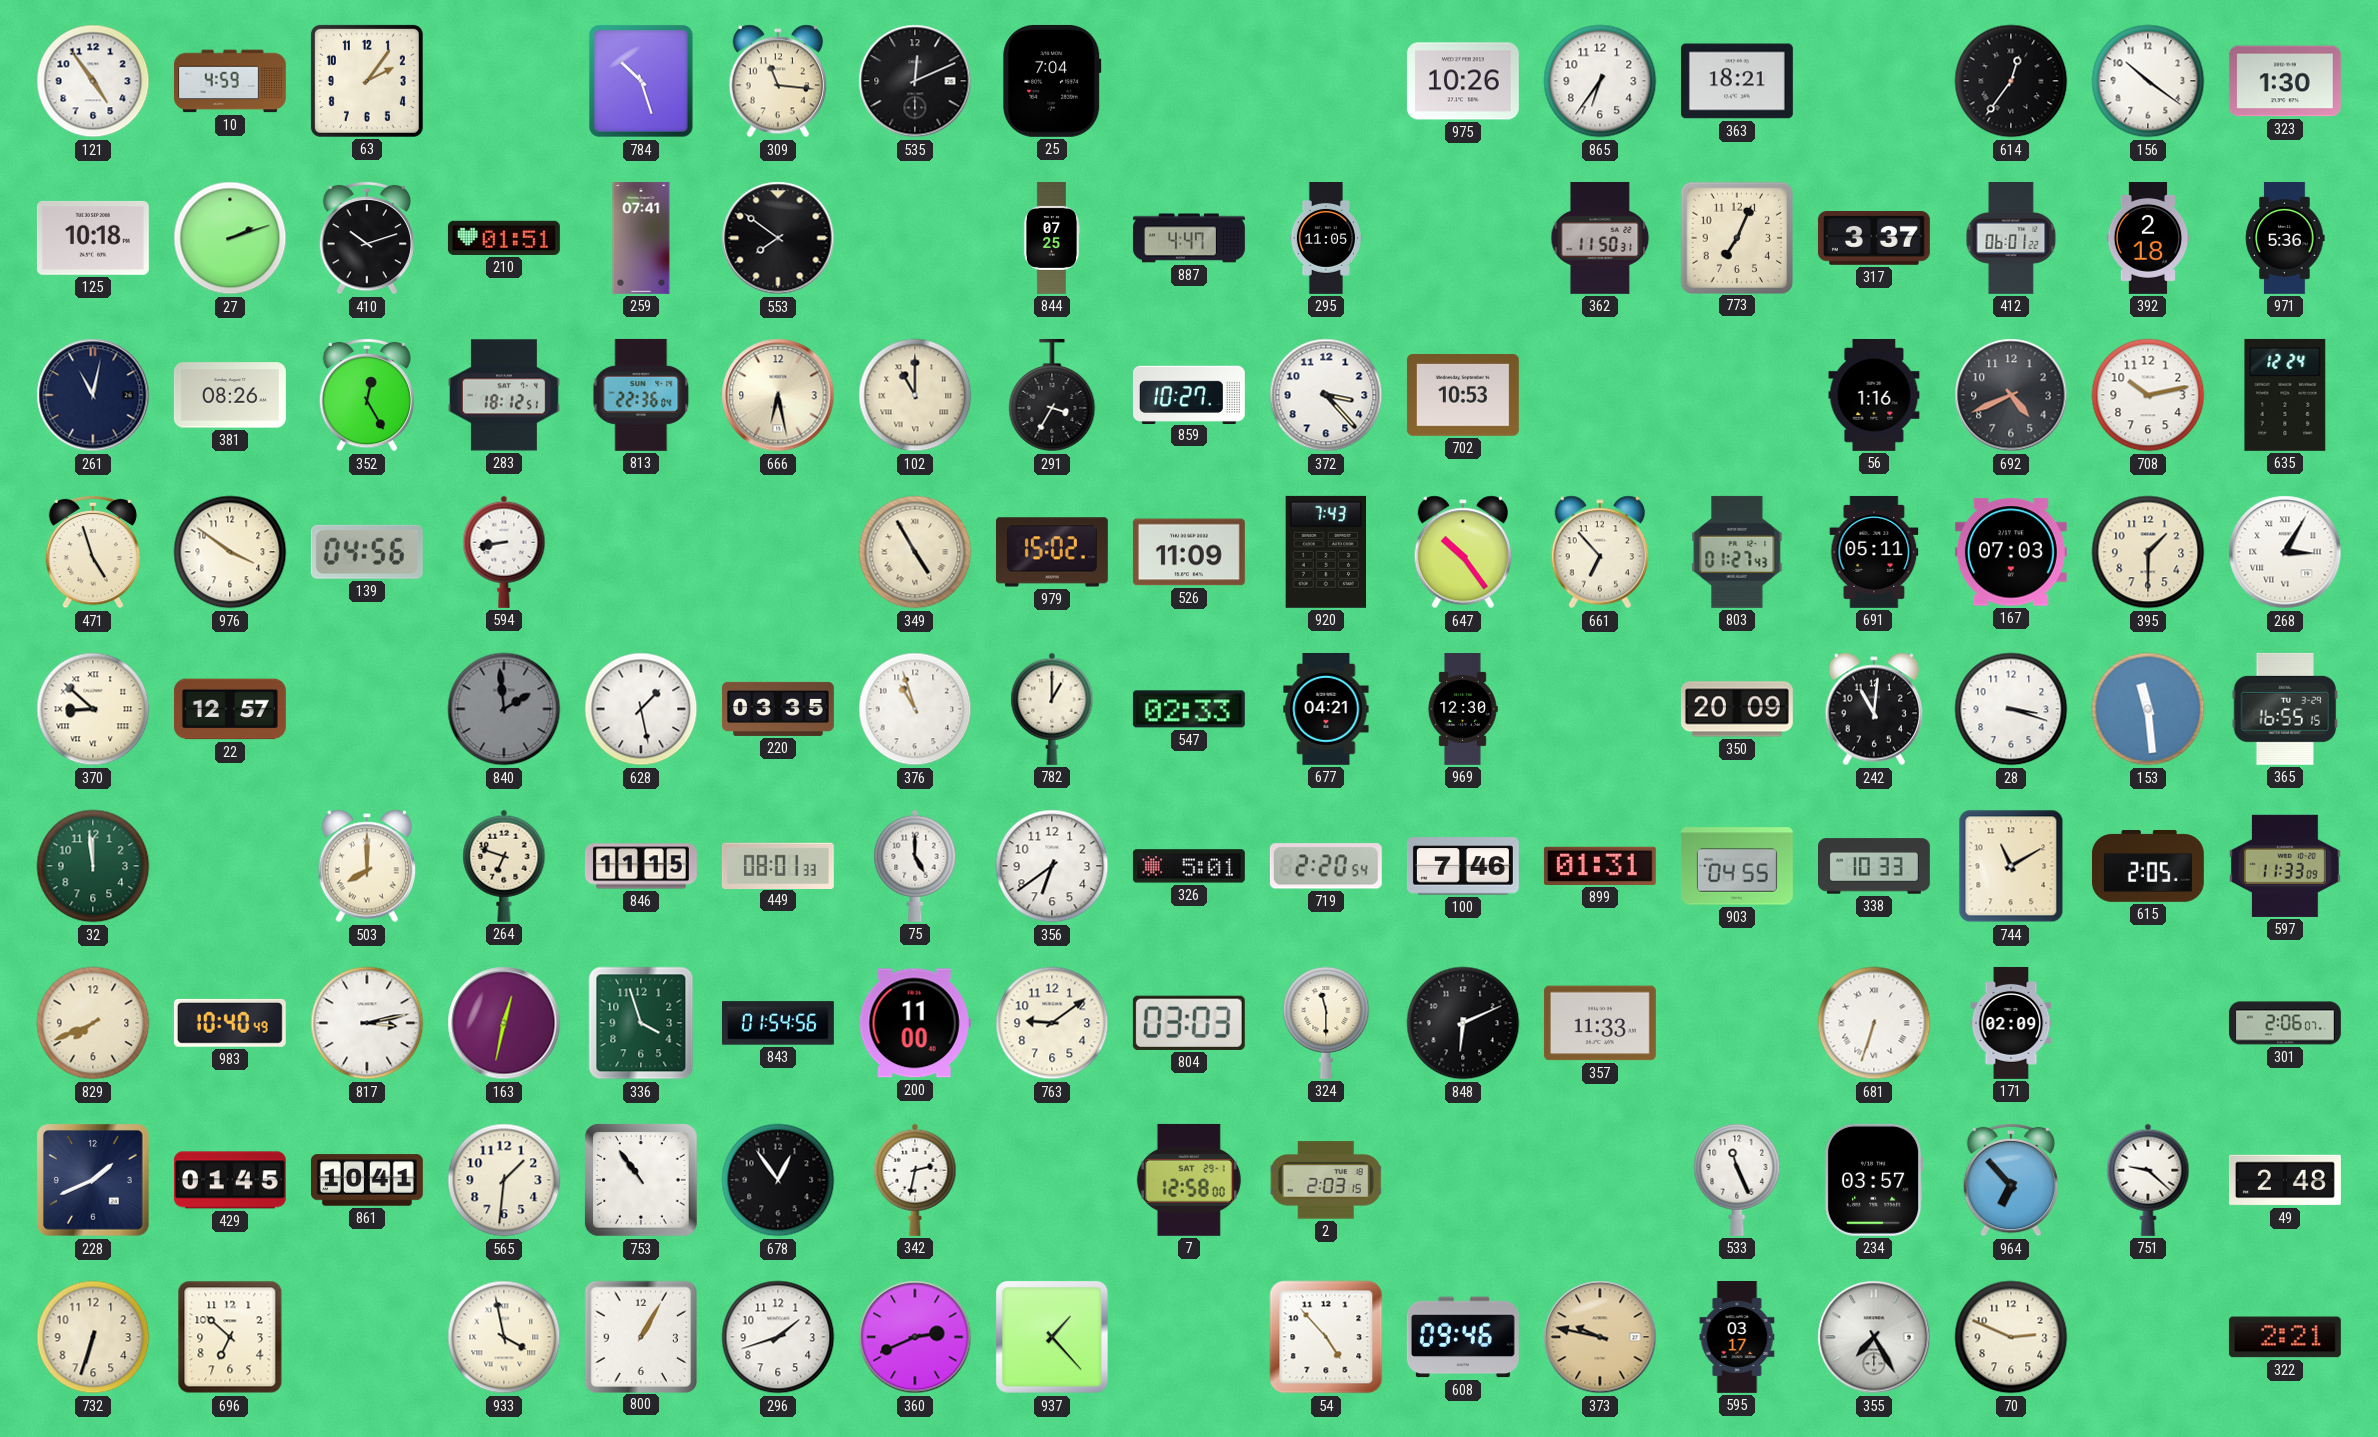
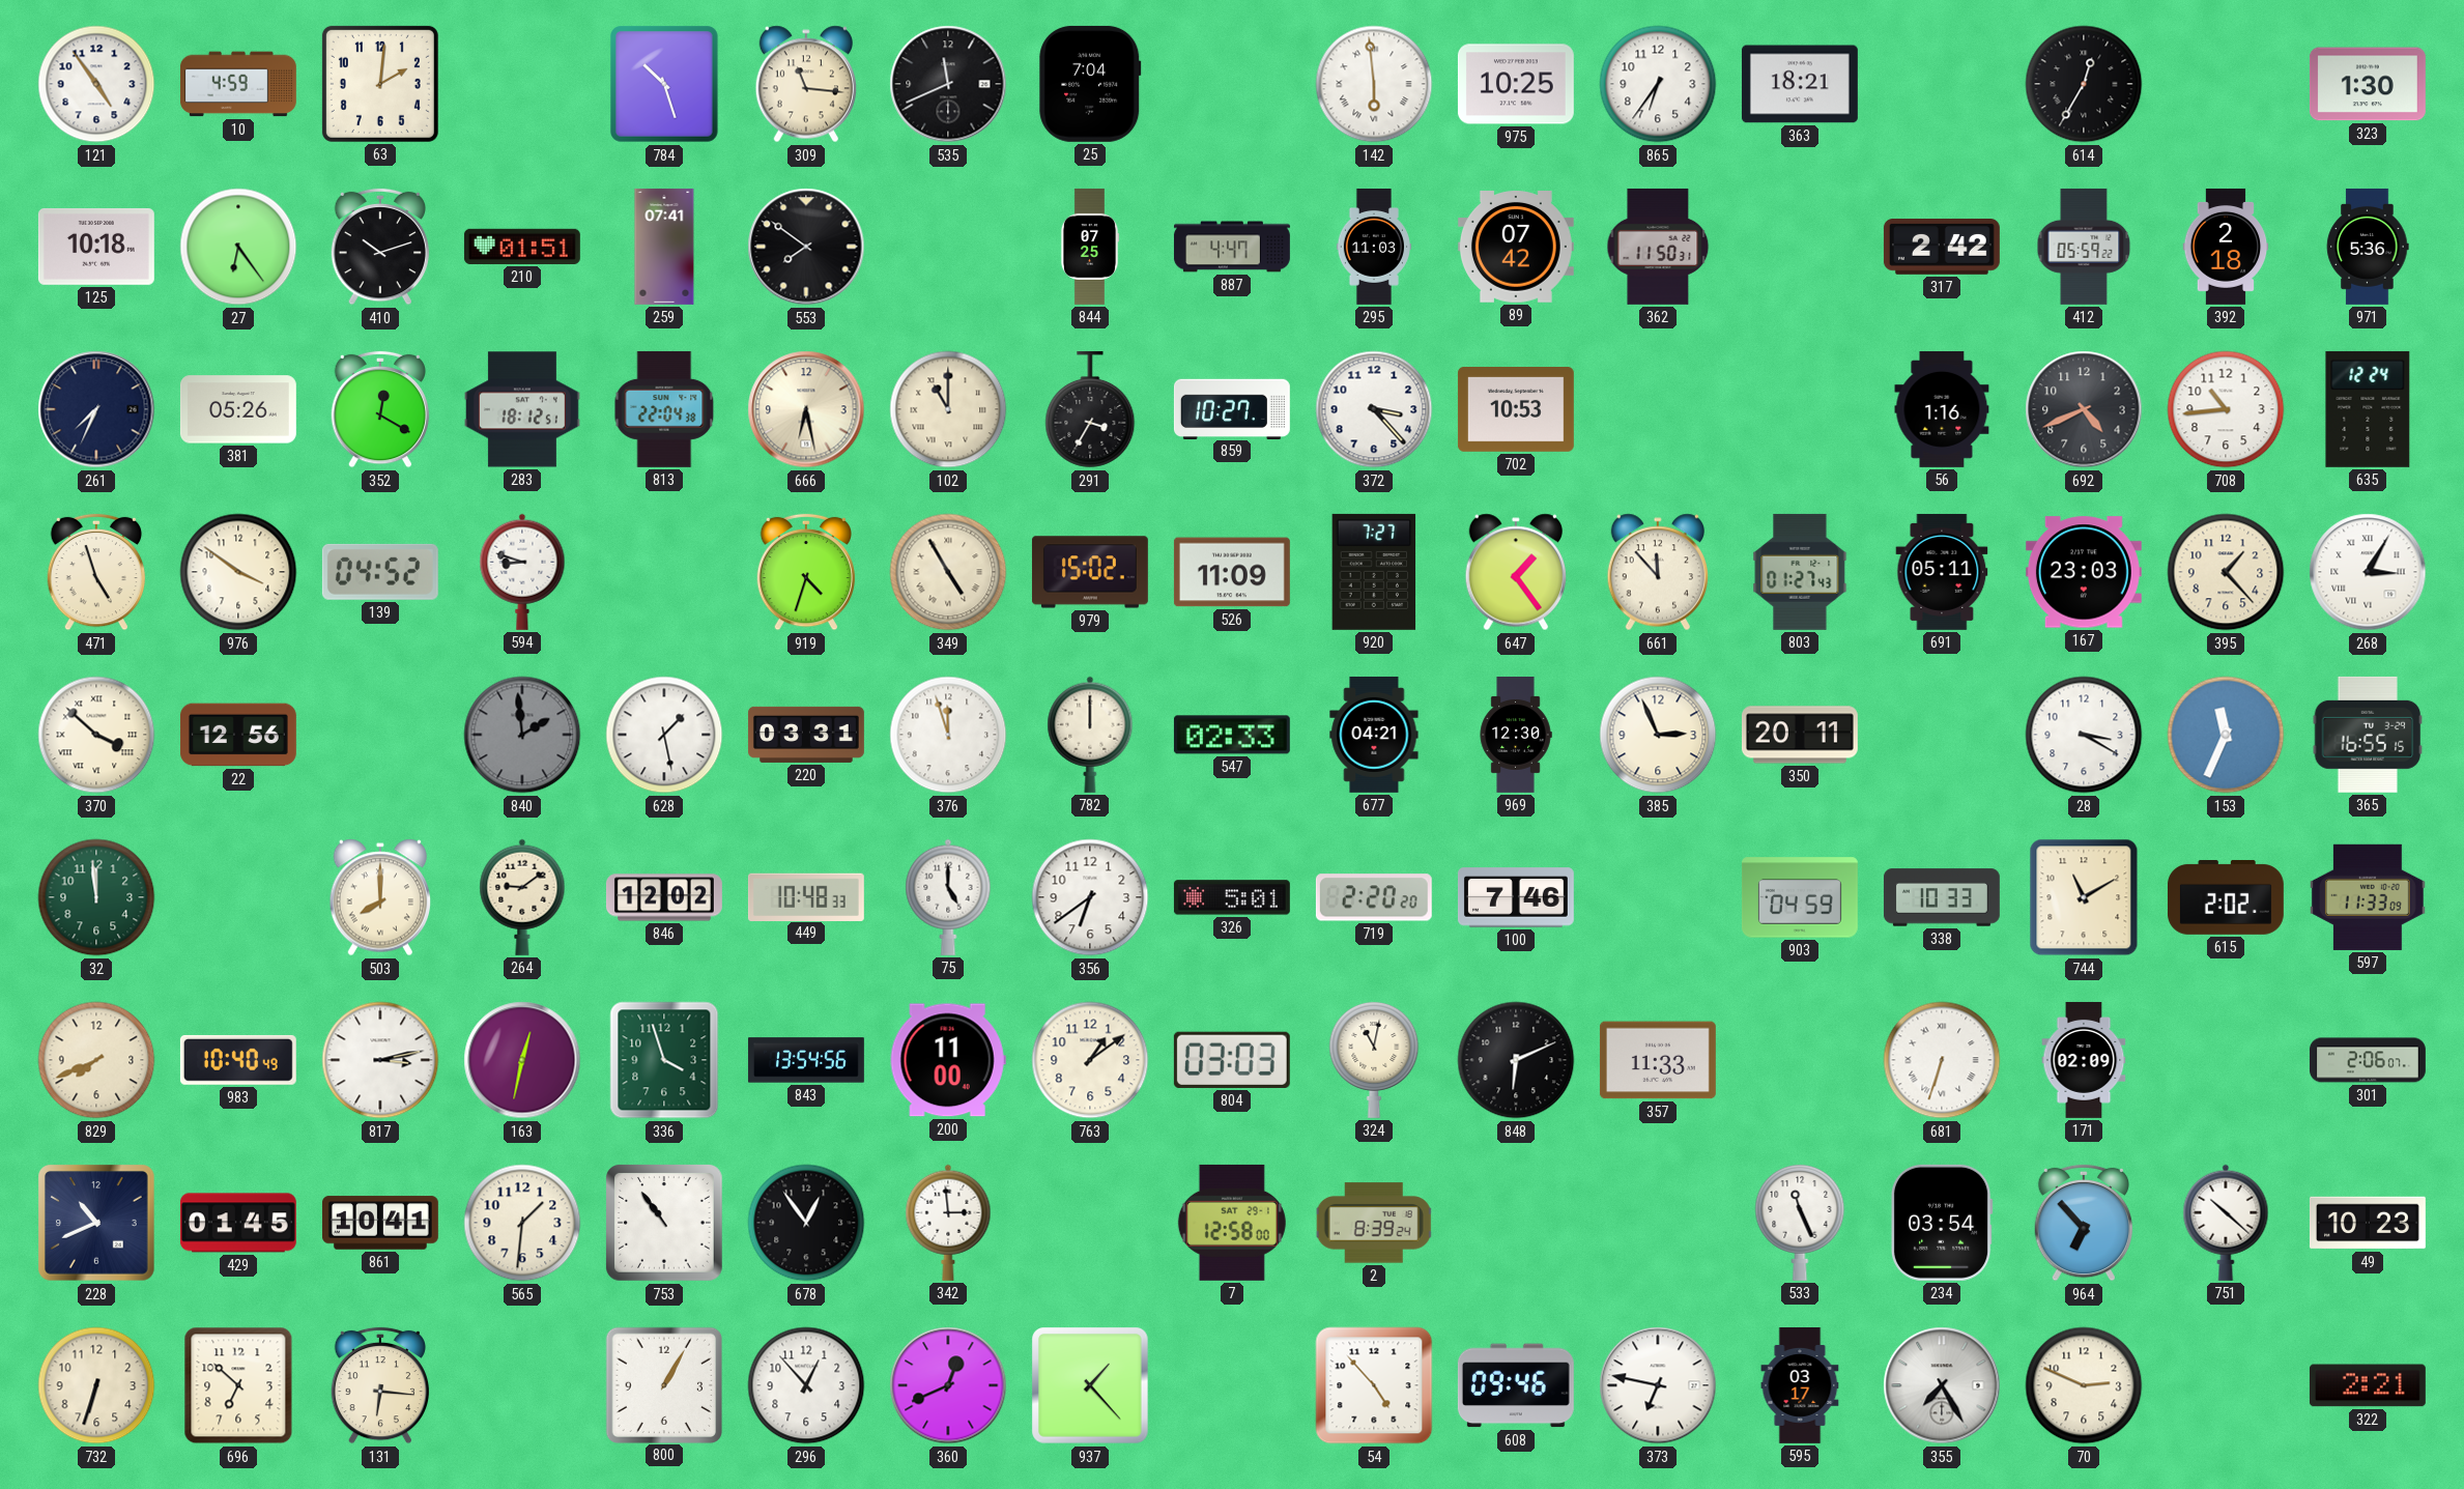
63: 2:06 -> 2:01
535: 12:11 -> 11:41
142: none -> 5:59
975: 10:26 -> 10:25
614: 12:36 -> 12:35
156: 10:21 -> none
27: 2:12 -> 6:24
295: 11:05 -> 11:03
89: none -> 07:42
773: 7:04 -> none
317: 3:37 -> 2:42
412: 06:01 -> 05:59
261: 11:02 -> 7:34
381: 08:26 -> 05:26
352: 12:25 -> 12:20
813: 22:36 -> 22:04
708: 10:13 -> 10:44
139: 04:56 -> 04:52
594: 8:43 -> 8:48
919: none -> 4:33
920: 7:43 -> 7:27
647: 10:24 -> 1:24
661: 6:53 -> 11:53
167: 07:03 -> 23:03
395: 1:30 -> 1:23
370: 8:52 -> 3:52
22: 12:57 -> 12:56
220: 03:35 -> 03:31
376: 10:57 -> 11:57
782: 1:00 -> 12:00
385: none -> 2:56
350: 20:09 -> 20:11
242: 11:01 -> none
28: 3:18 -> 3:20
153: 11:29 -> 11:34
264: 6:48 -> 9:09
846: 11:15 -> 12:02
449: 08:01 -> 10:48
719: 2:20:54 -> 2:20:20
899: 01:31 -> none
903: 04:55 -> 04:59
615: 2:05 -> 2:02
843: 01:54 -> 13:54
763: 9:09 -> 1:09
324: 11:30 -> 11:02
228: 1:41 -> 10:41
342: 2:32 -> 2:59
2: 2:03 -> 8:39
234: 03:57 -> 03:54
751: 9:22 -> 10:22
49: 2:48 -> 10:23
131: none -> 6:16
933: 3:58 -> none
296: 1:42 -> 12:53
360: 2:41 -> 12:41
373: 9:47 -> 6:47
373 dial: champagne -> white
